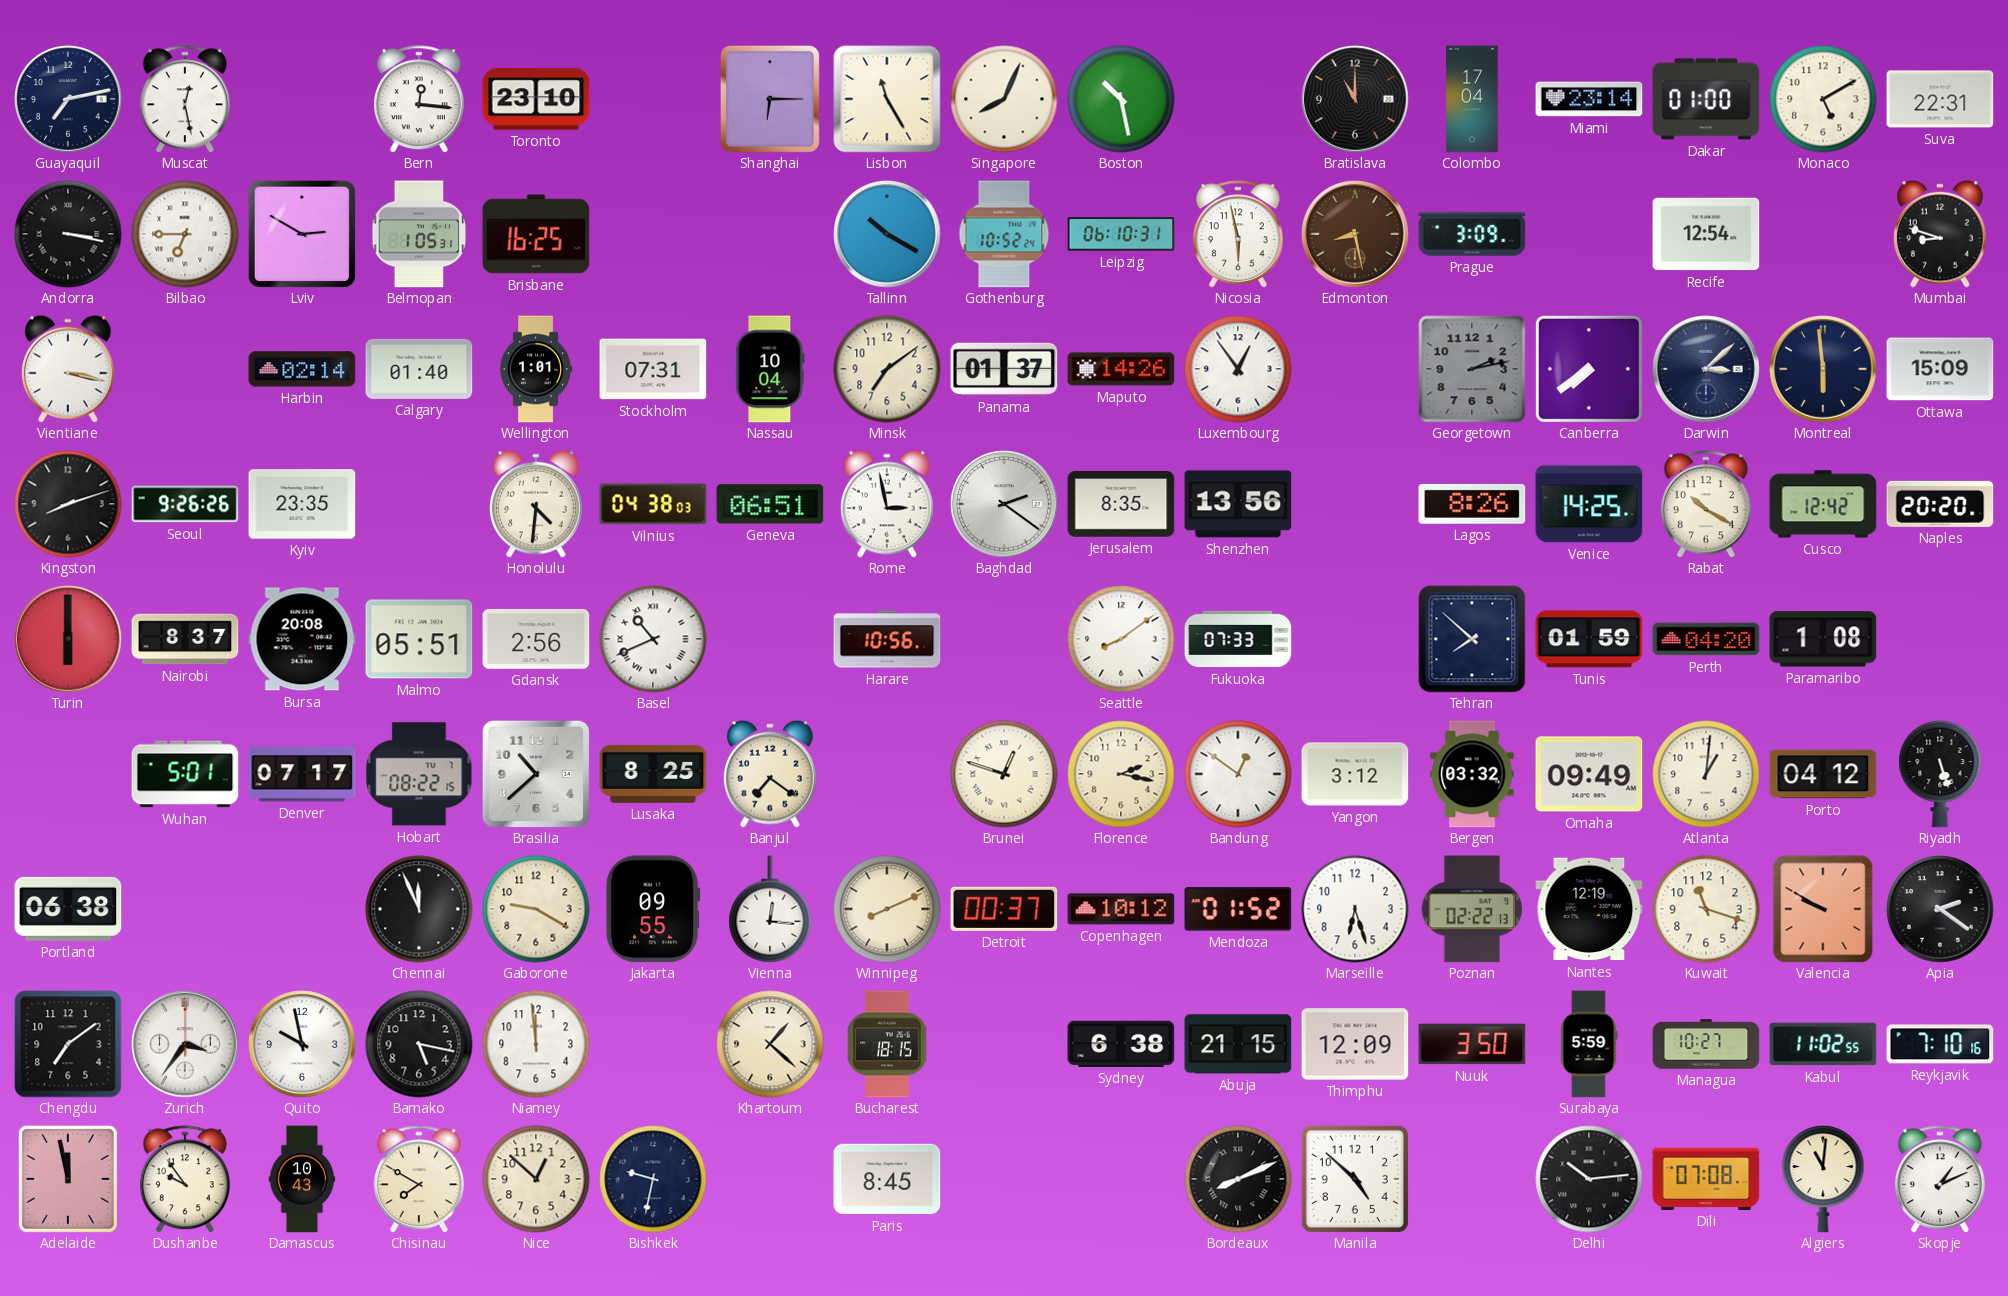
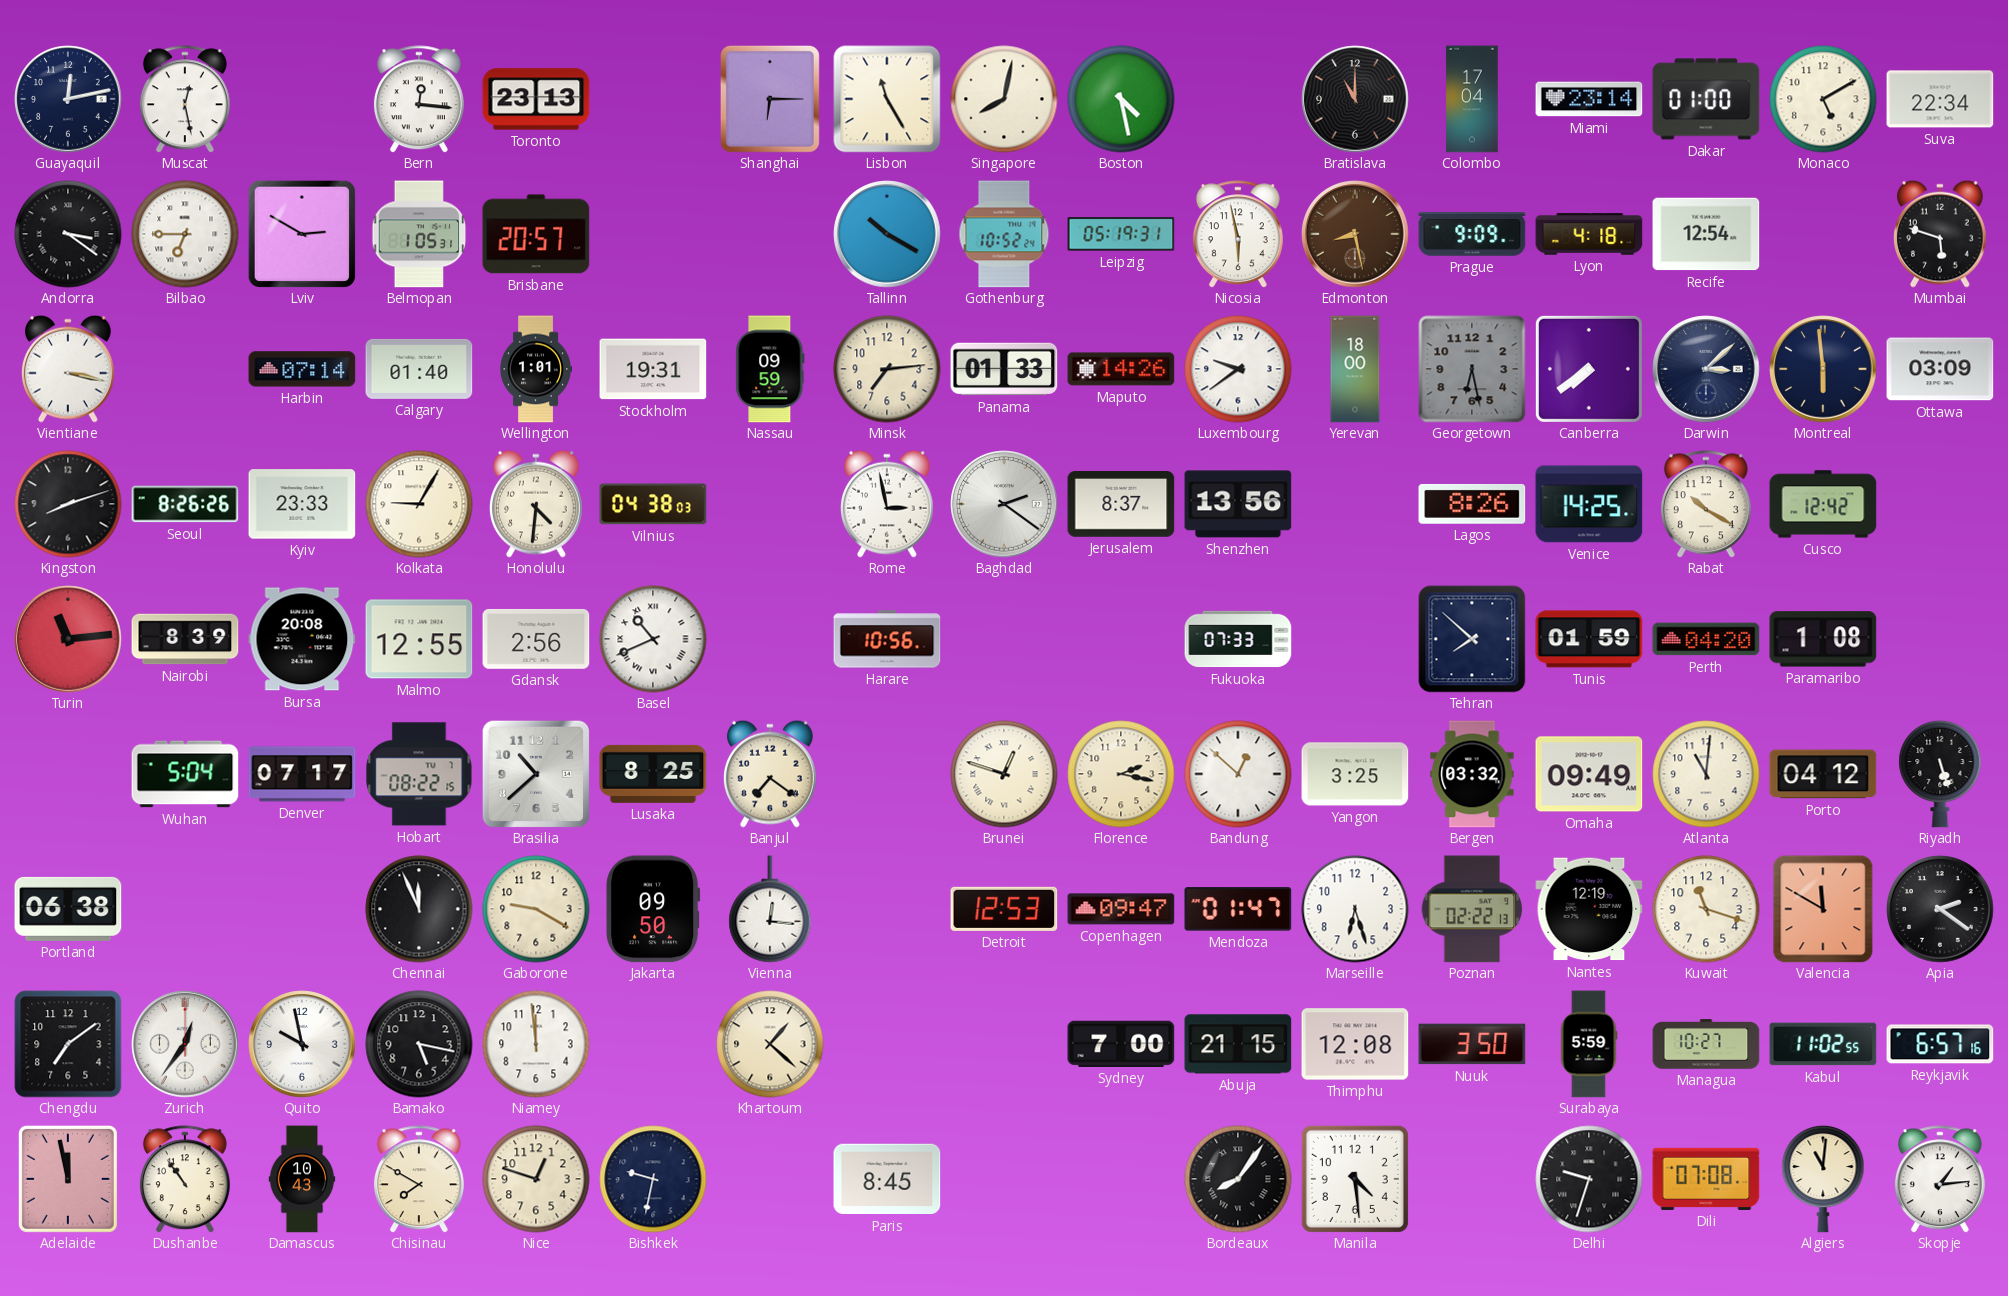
Guayaquil: 7:13 -> 12:13
Toronto: 23:10 -> 23:13
Singapore: 8:04 -> 8:02
Boston: 10:28 -> 4:28
Suva: 22:31 -> 22:34
Andorra: 3:17 -> 3:21
Brisbane: 16:25 -> 20:57
Leipzig: 06:10 -> 05:19
Prague: 3:09 -> 9:09
Lyon: none -> 4:18
Mumbai: 8:48 -> 5:48
Harbin: 02:14 -> 07:14
Stockholm: 07:31 -> 19:31
Nassau: 10:04 -> 09:59
Minsk: 7:09 -> 7:14
Panama: 01:37 -> 01:33
Luxembourg: 12:54 -> 9:39
Yerevan: none -> 18:00
Georgetown: 2:13 -> 6:28
Ottawa: 15:09 -> 03:09
Seoul: 9:26 -> 8:26
Kyiv: 23:35 -> 23:33
Kolkata: none -> 9:05
Geneva: 06:51 -> none
Jerusalem: 8:35 -> 8:37
Naples: 20:20 -> none
Turin: 6:00 -> 11:14
Nairobi: 8:37 -> 8:39
Malmo: 05:51 -> 12:55
Seattle: 8:09 -> none
Wuhan: 5:01 -> 5:04
Bandung: 12:51 -> 12:52
Yangon: 3:12 -> 3:25
Atlanta: 1:01 -> 11:01
Jakarta: 09:55 -> 09:50
Winnipeg: 8:11 -> none
Detroit: 00:37 -> 12:53
Copenhagen: 10:12 -> 09:47
Mendoza: 01:52 -> 01:47
Valencia: 9:50 -> 11:50
Zurich: 3:36 -> 12:36
Bucharest: 18:15 -> none
Sydney: 6:38 -> 7:00
Thimphu: 12:09 -> 12:08
Reykjavik: 7:10 -> 6:57
Dushanbe: 9:54 -> 10:54
Nice: 12:52 -> 12:48
Bordeaux: 8:11 -> 8:06
Manila: 4:52 -> 4:29
Delhi: 10:14 -> 9:33
Skopje: 1:11 -> 1:14
